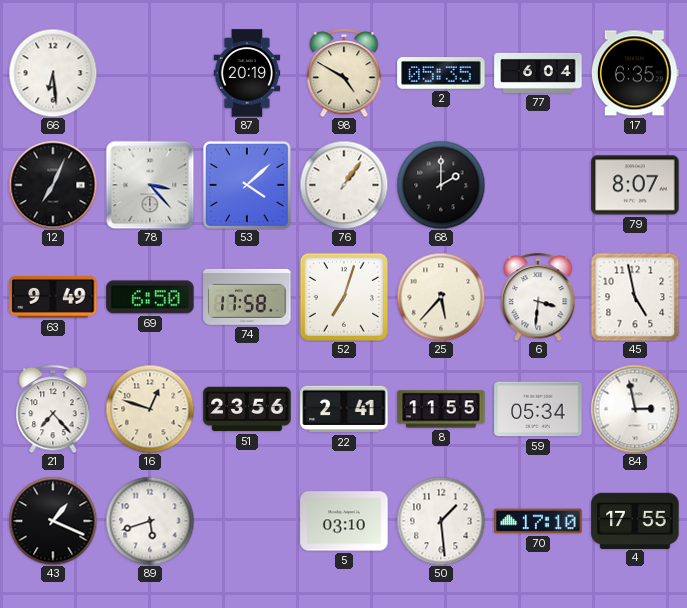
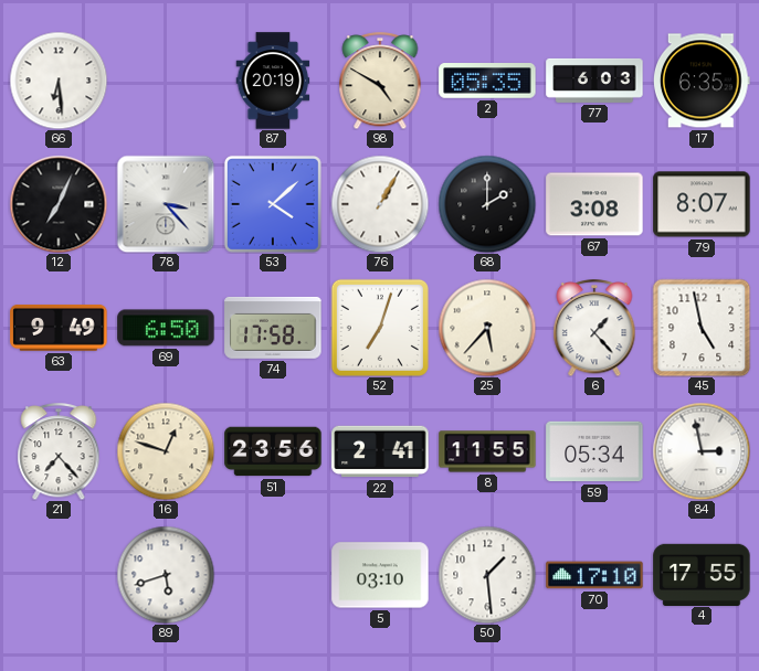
77: 6:04 -> 6:03
76: 1:06 -> 1:05
67: none -> 3:08
6: 3:31 -> 1:23
43: 1:19 -> none
